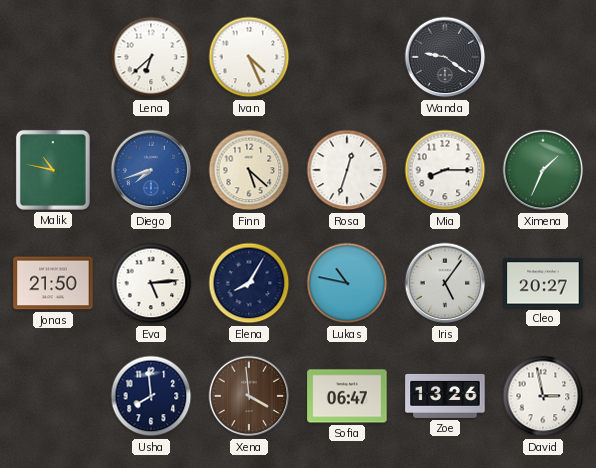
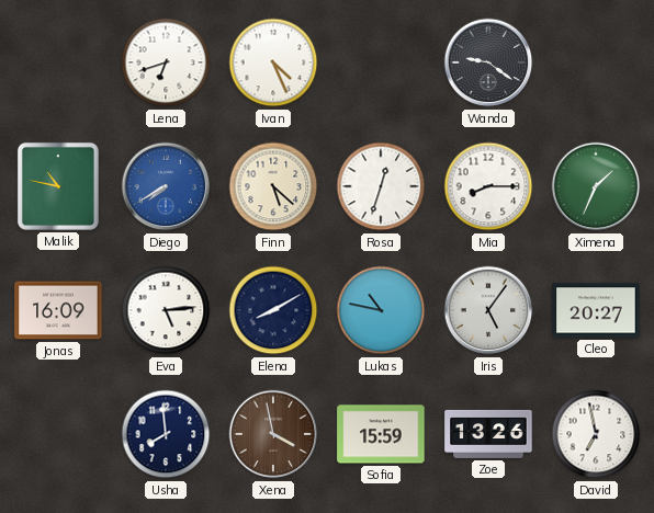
Lena: 6:38 -> 6:42
Diego: 7:42 -> 7:40
Jonas: 21:50 -> 16:09
Elena: 8:05 -> 8:10
Xena: 3:59 -> 3:58
Sofia: 06:47 -> 15:59
David: 2:58 -> 6:58
